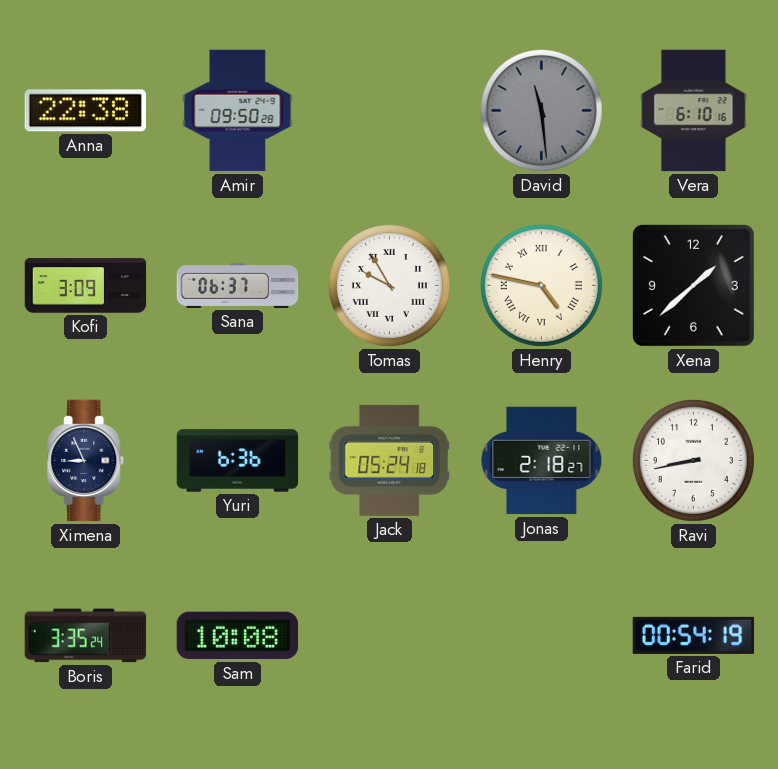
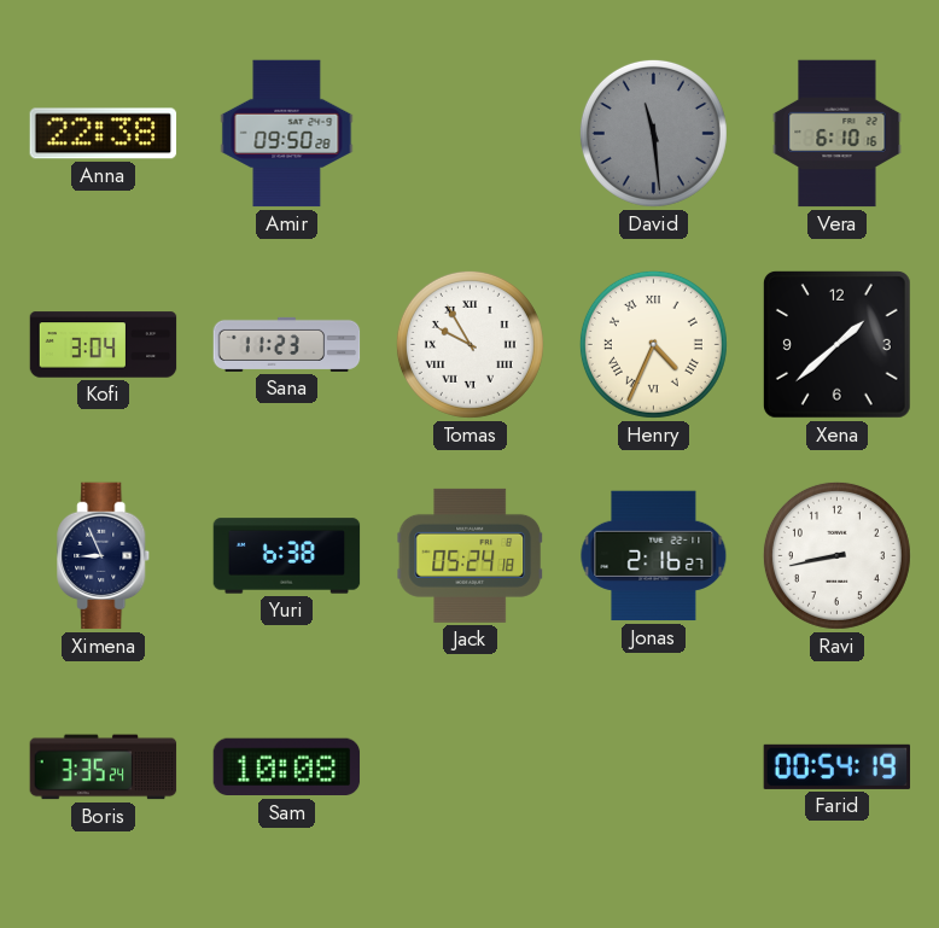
Kofi: 3:09 -> 3:04
Sana: 06:37 -> 11:23
Henry: 4:47 -> 4:34
Yuri: 6:36 -> 6:38
Jonas: 2:18 -> 2:16
